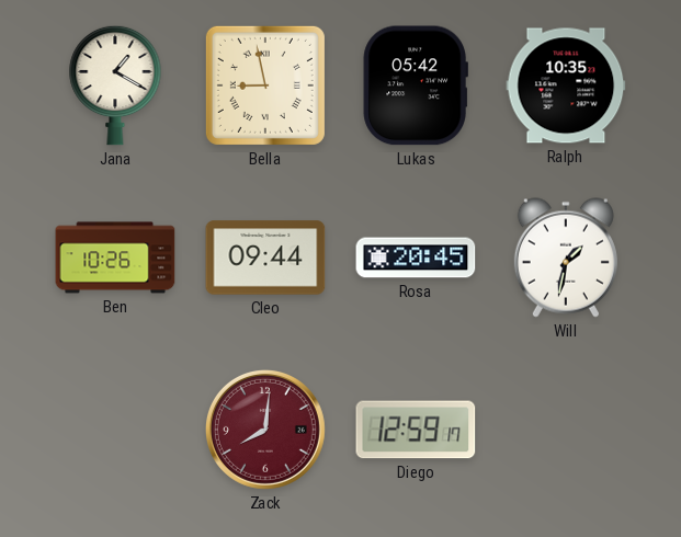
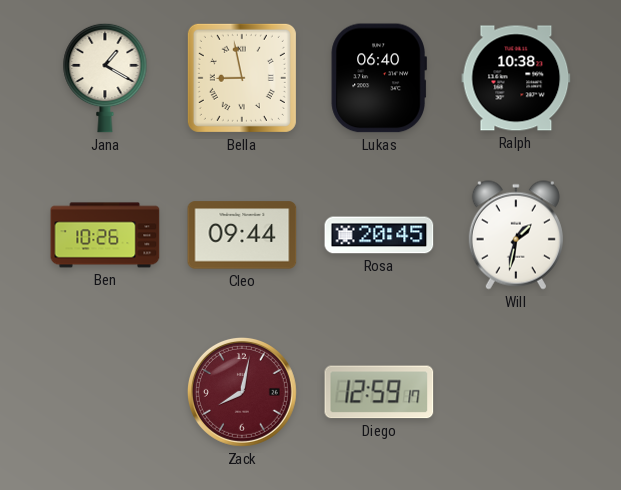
Lukas: 05:42 -> 06:40
Ralph: 10:35 -> 10:38
Zack: 8:01 -> 8:02
